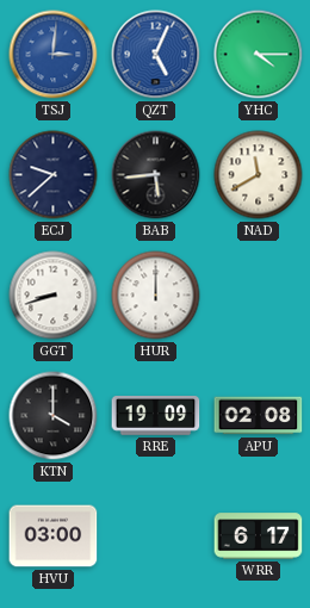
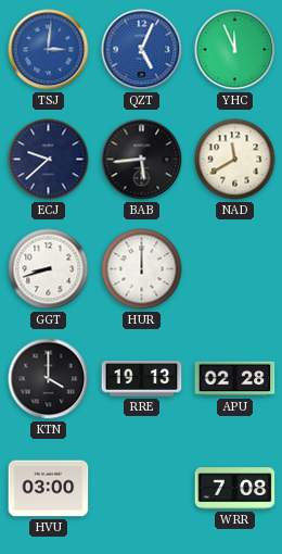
YHC: 4:15 -> 11:56
RRE: 19:09 -> 19:13
APU: 02:08 -> 02:28
WRR: 6:17 -> 7:08
